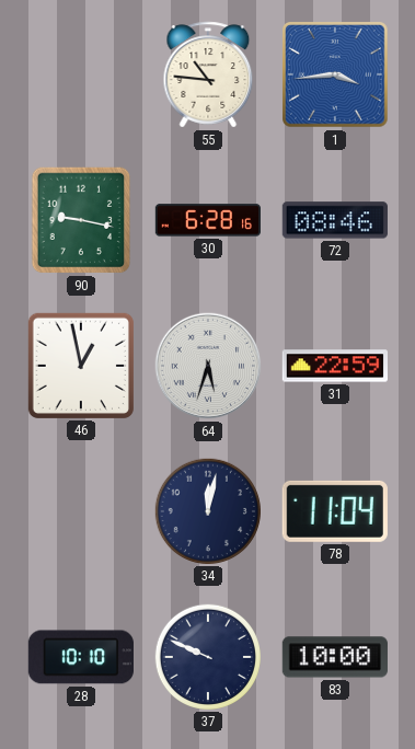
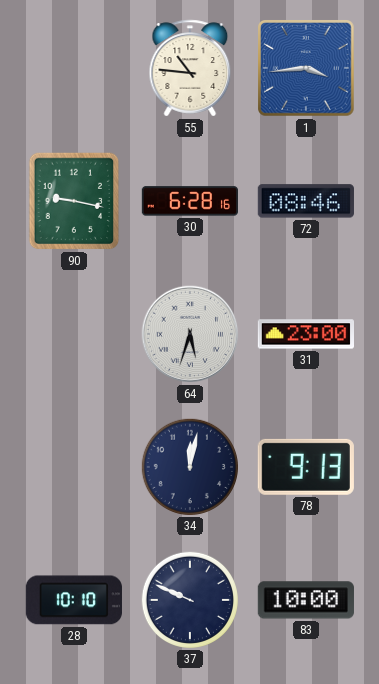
46: 12:58 -> none
31: 22:59 -> 23:00
78: 11:04 -> 9:13
